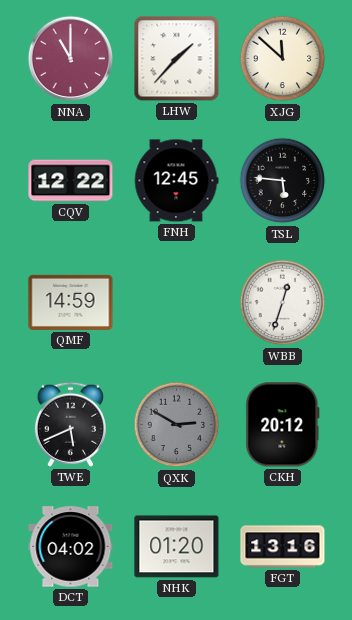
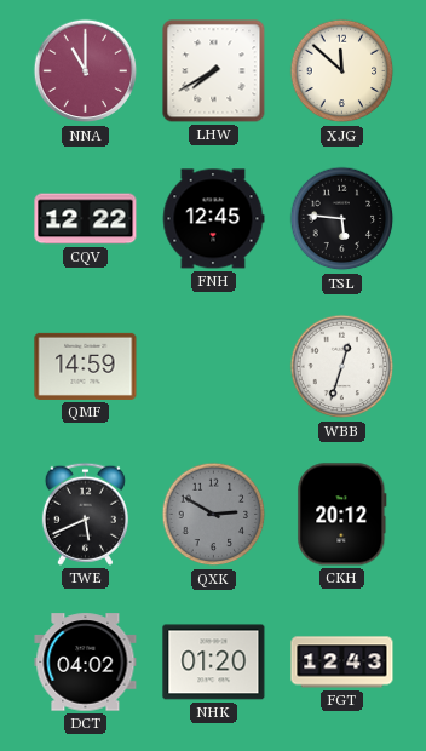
LHW: 1:37 -> 7:40
FGT: 13:16 -> 12:43
